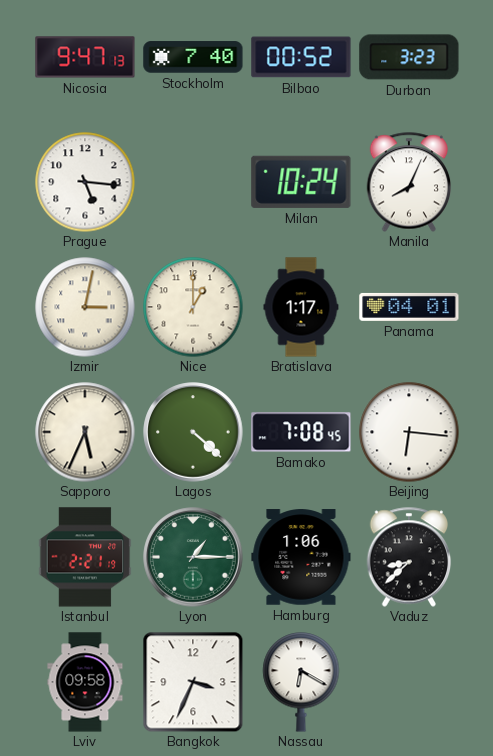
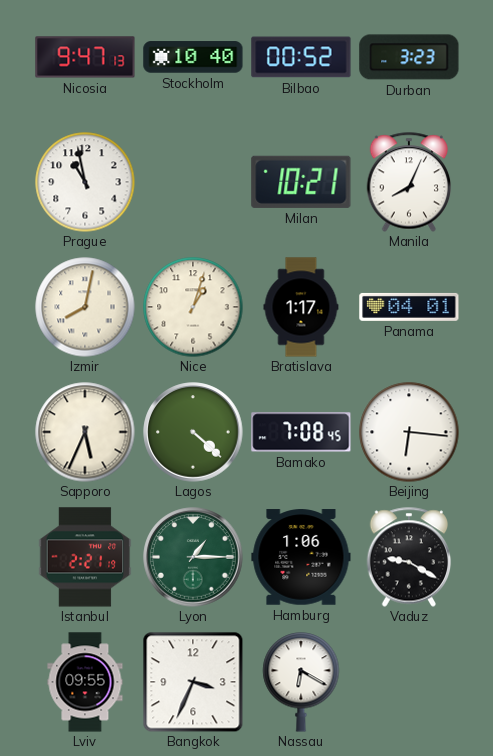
Stockholm: 7:40 -> 10:40
Prague: 5:16 -> 10:58
Milan: 10:24 -> 10:21
Izmir: 3:02 -> 8:02
Nice: 1:00 -> 1:03
Vaduz: 8:38 -> 9:20
Lviv: 09:58 -> 09:55
